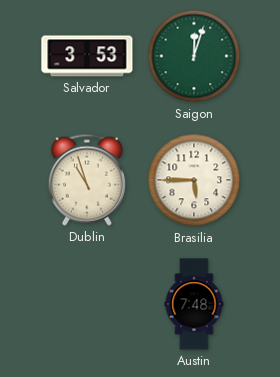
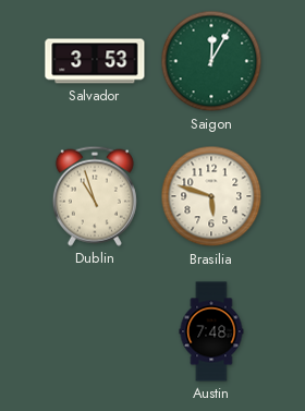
Saigon: 12:03 -> 12:05
Brasilia: 5:45 -> 5:48
